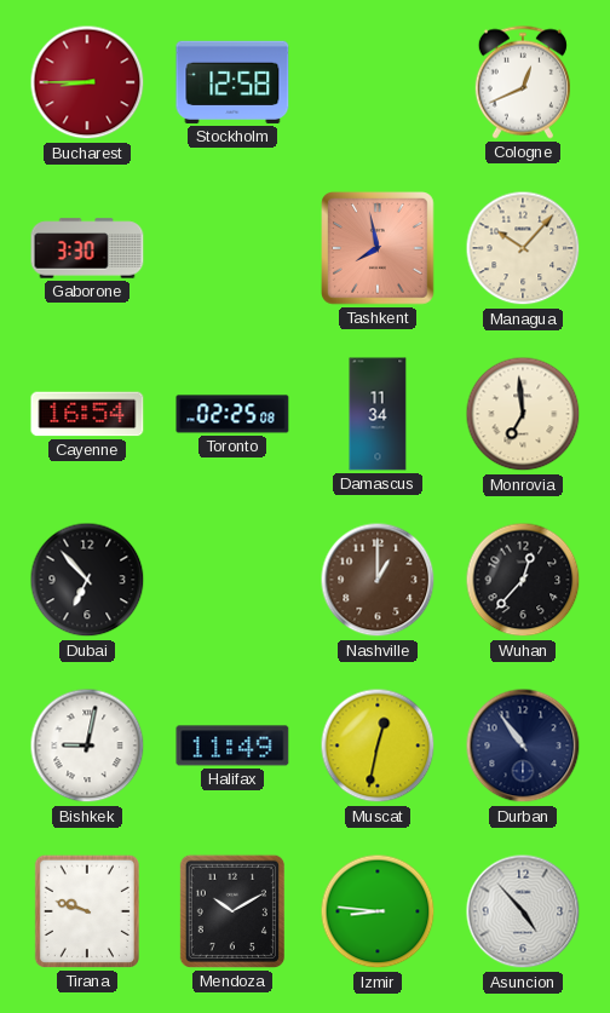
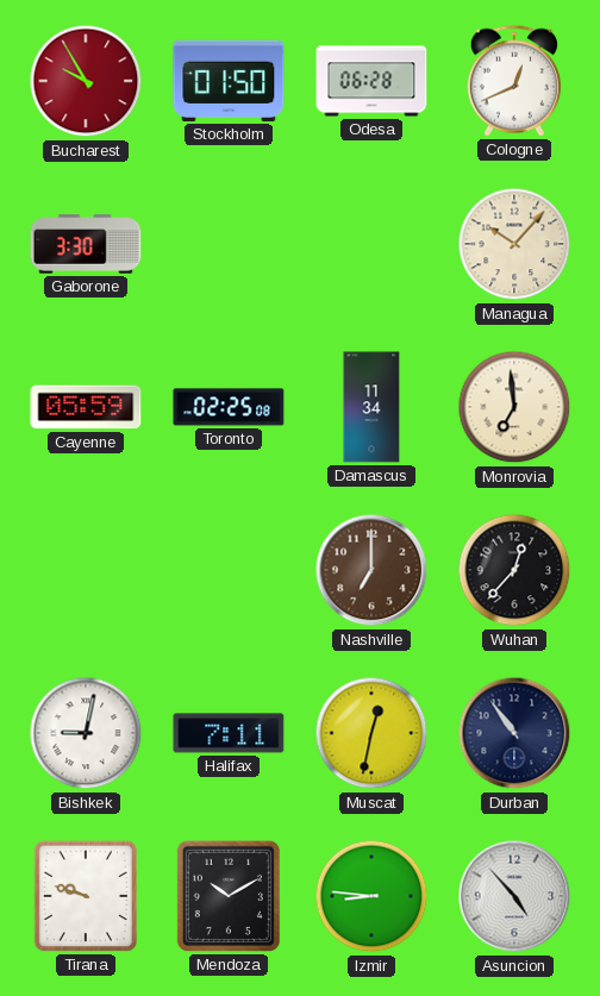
Bucharest: 8:45 -> 9:55
Stockholm: 12:58 -> 01:50
Odesa: none -> 06:28
Tashkent: 7:58 -> none
Cayenne: 16:54 -> 05:59
Dubai: 6:53 -> none
Nashville: 1:00 -> 7:00
Halifax: 11:49 -> 7:11
